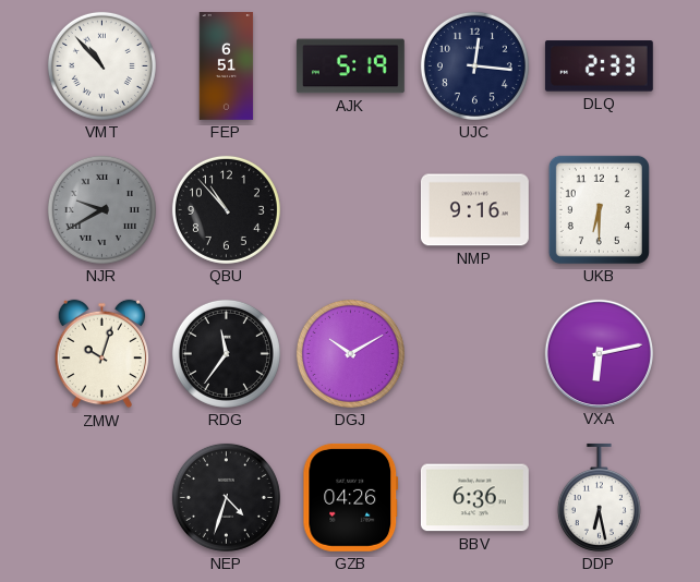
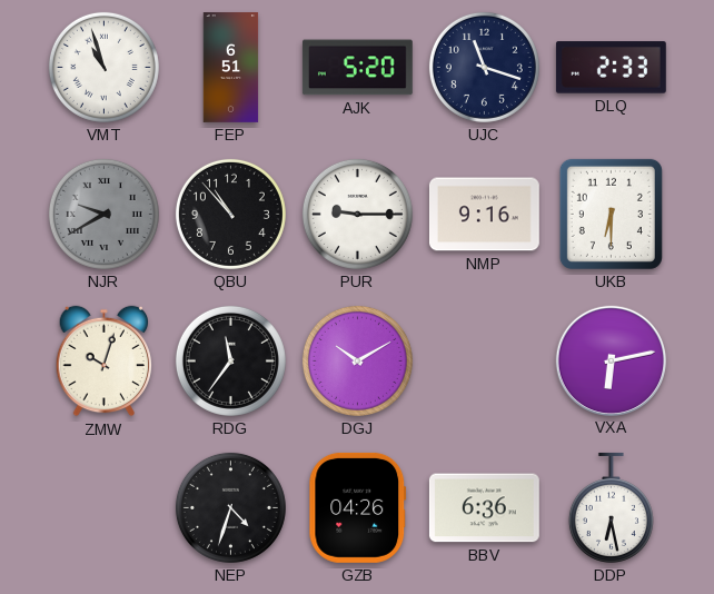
VMT: 10:53 -> 10:57
AJK: 5:19 -> 5:20
UJC: 12:16 -> 11:18
PUR: none -> 9:15
